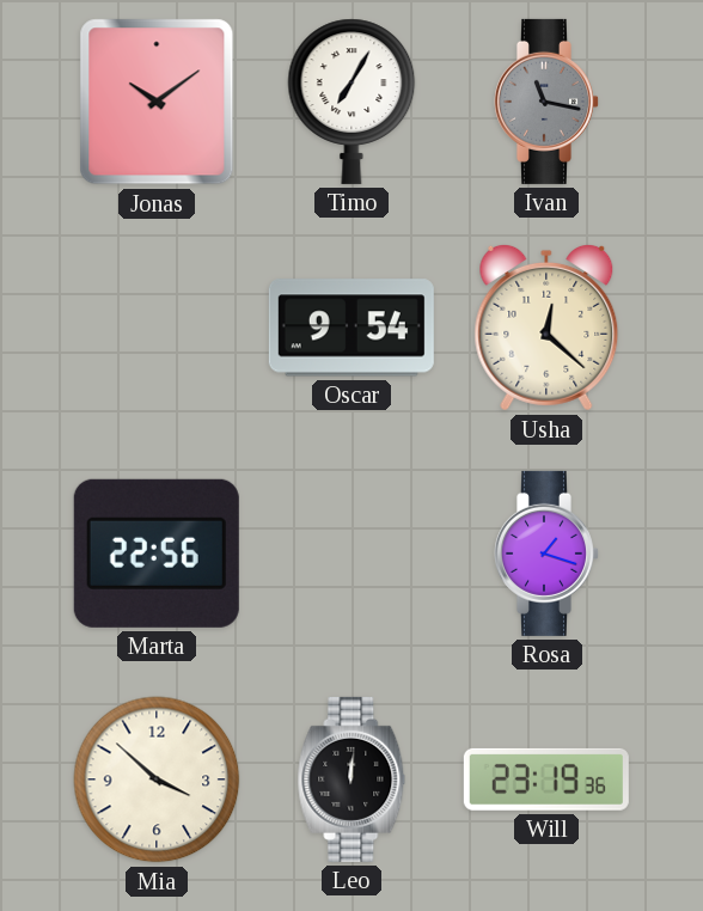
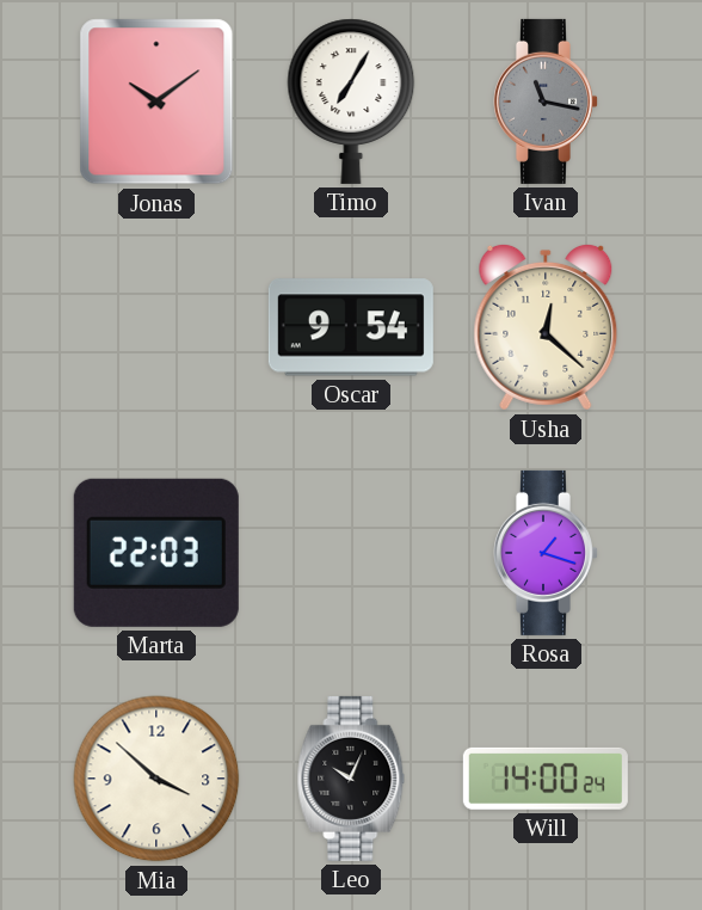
Marta: 22:56 -> 22:03
Leo: 12:01 -> 10:04
Will: 23:19 -> 14:00
